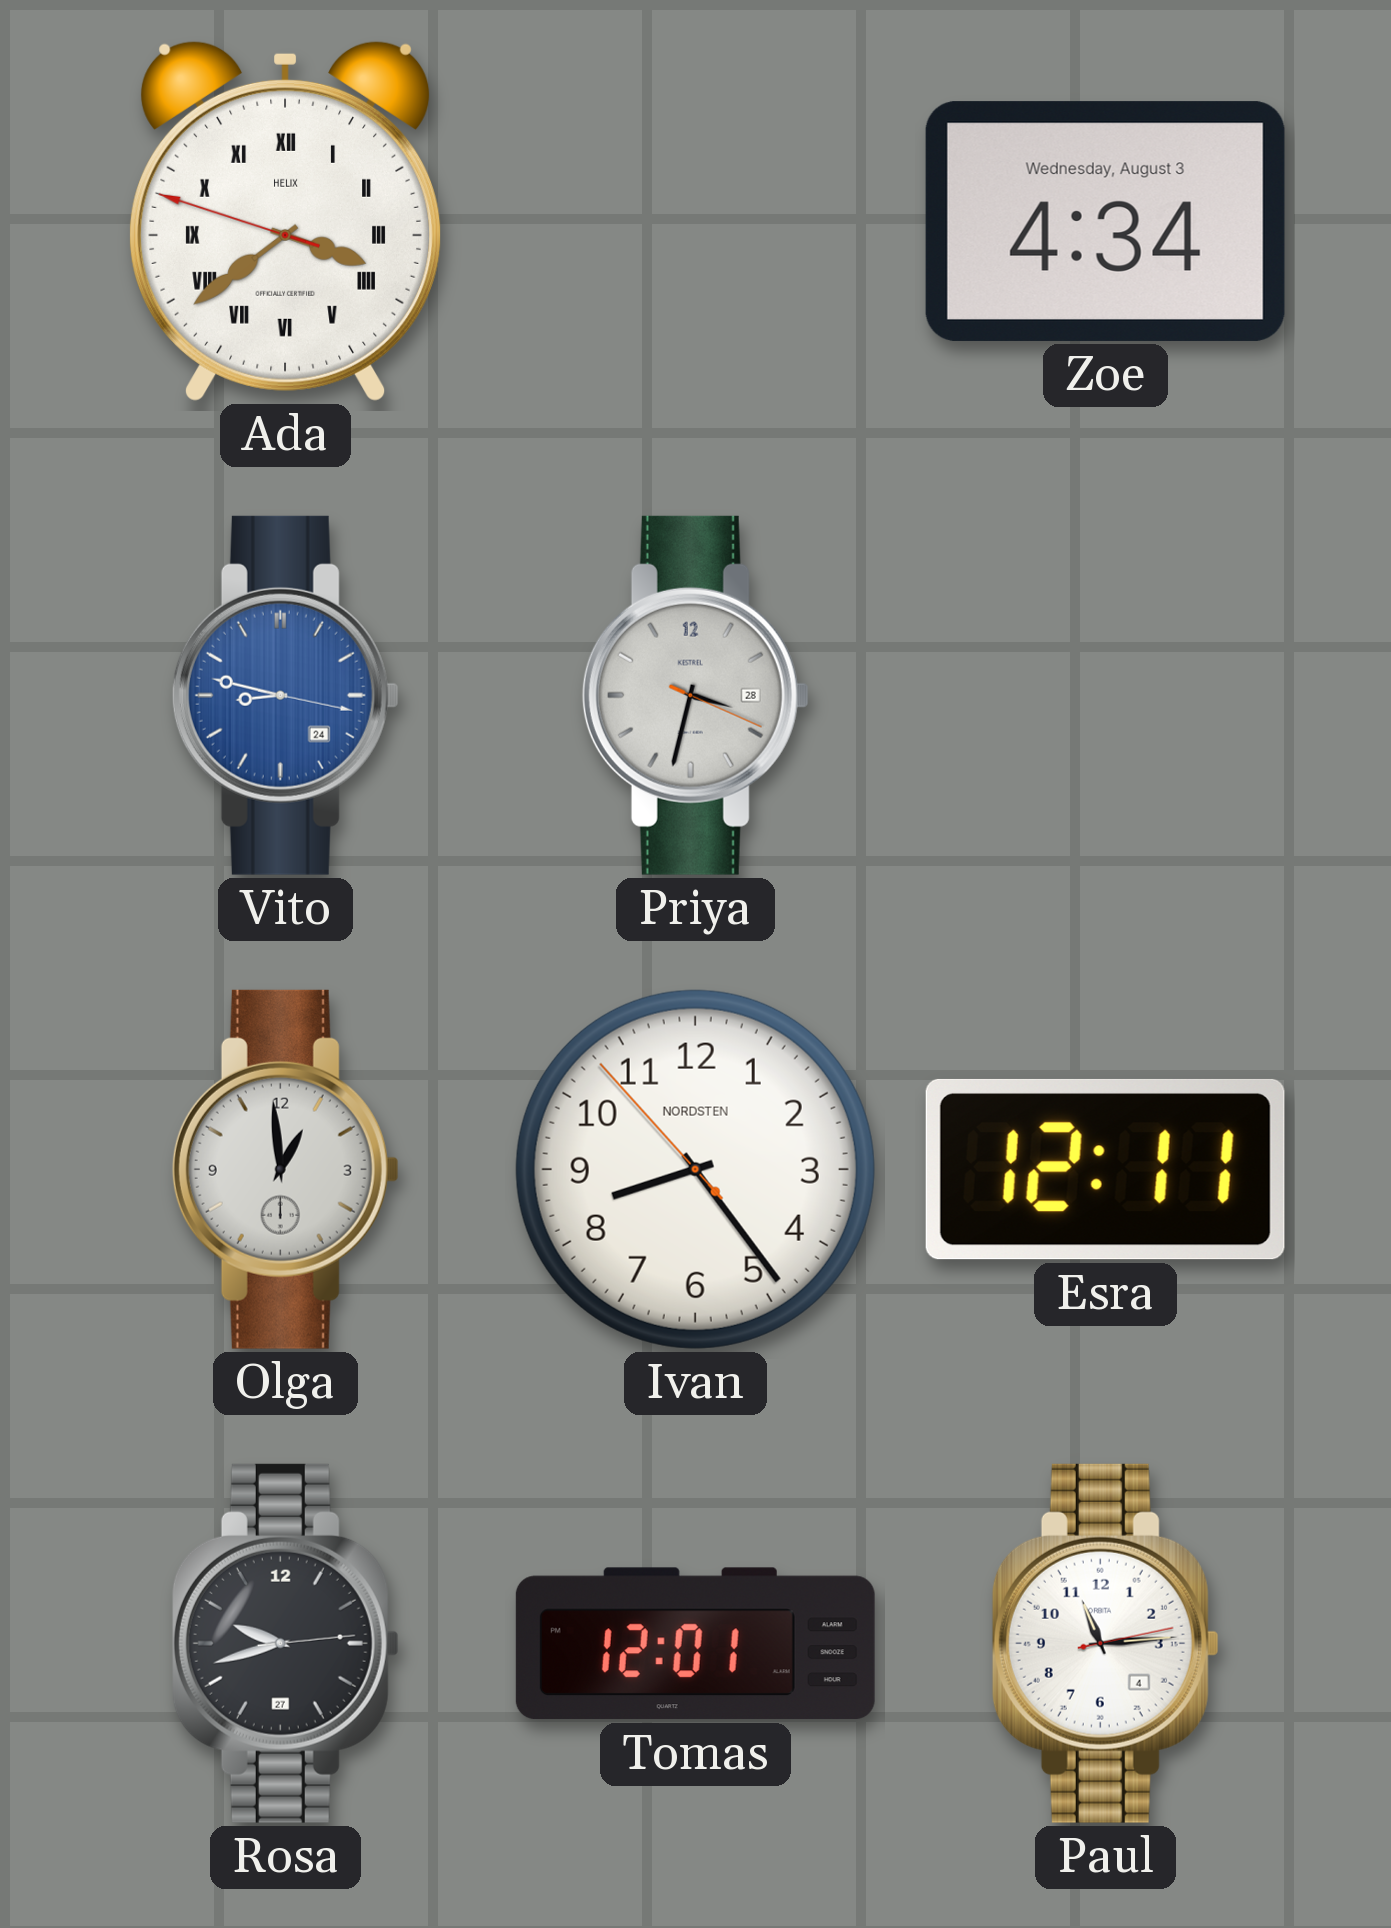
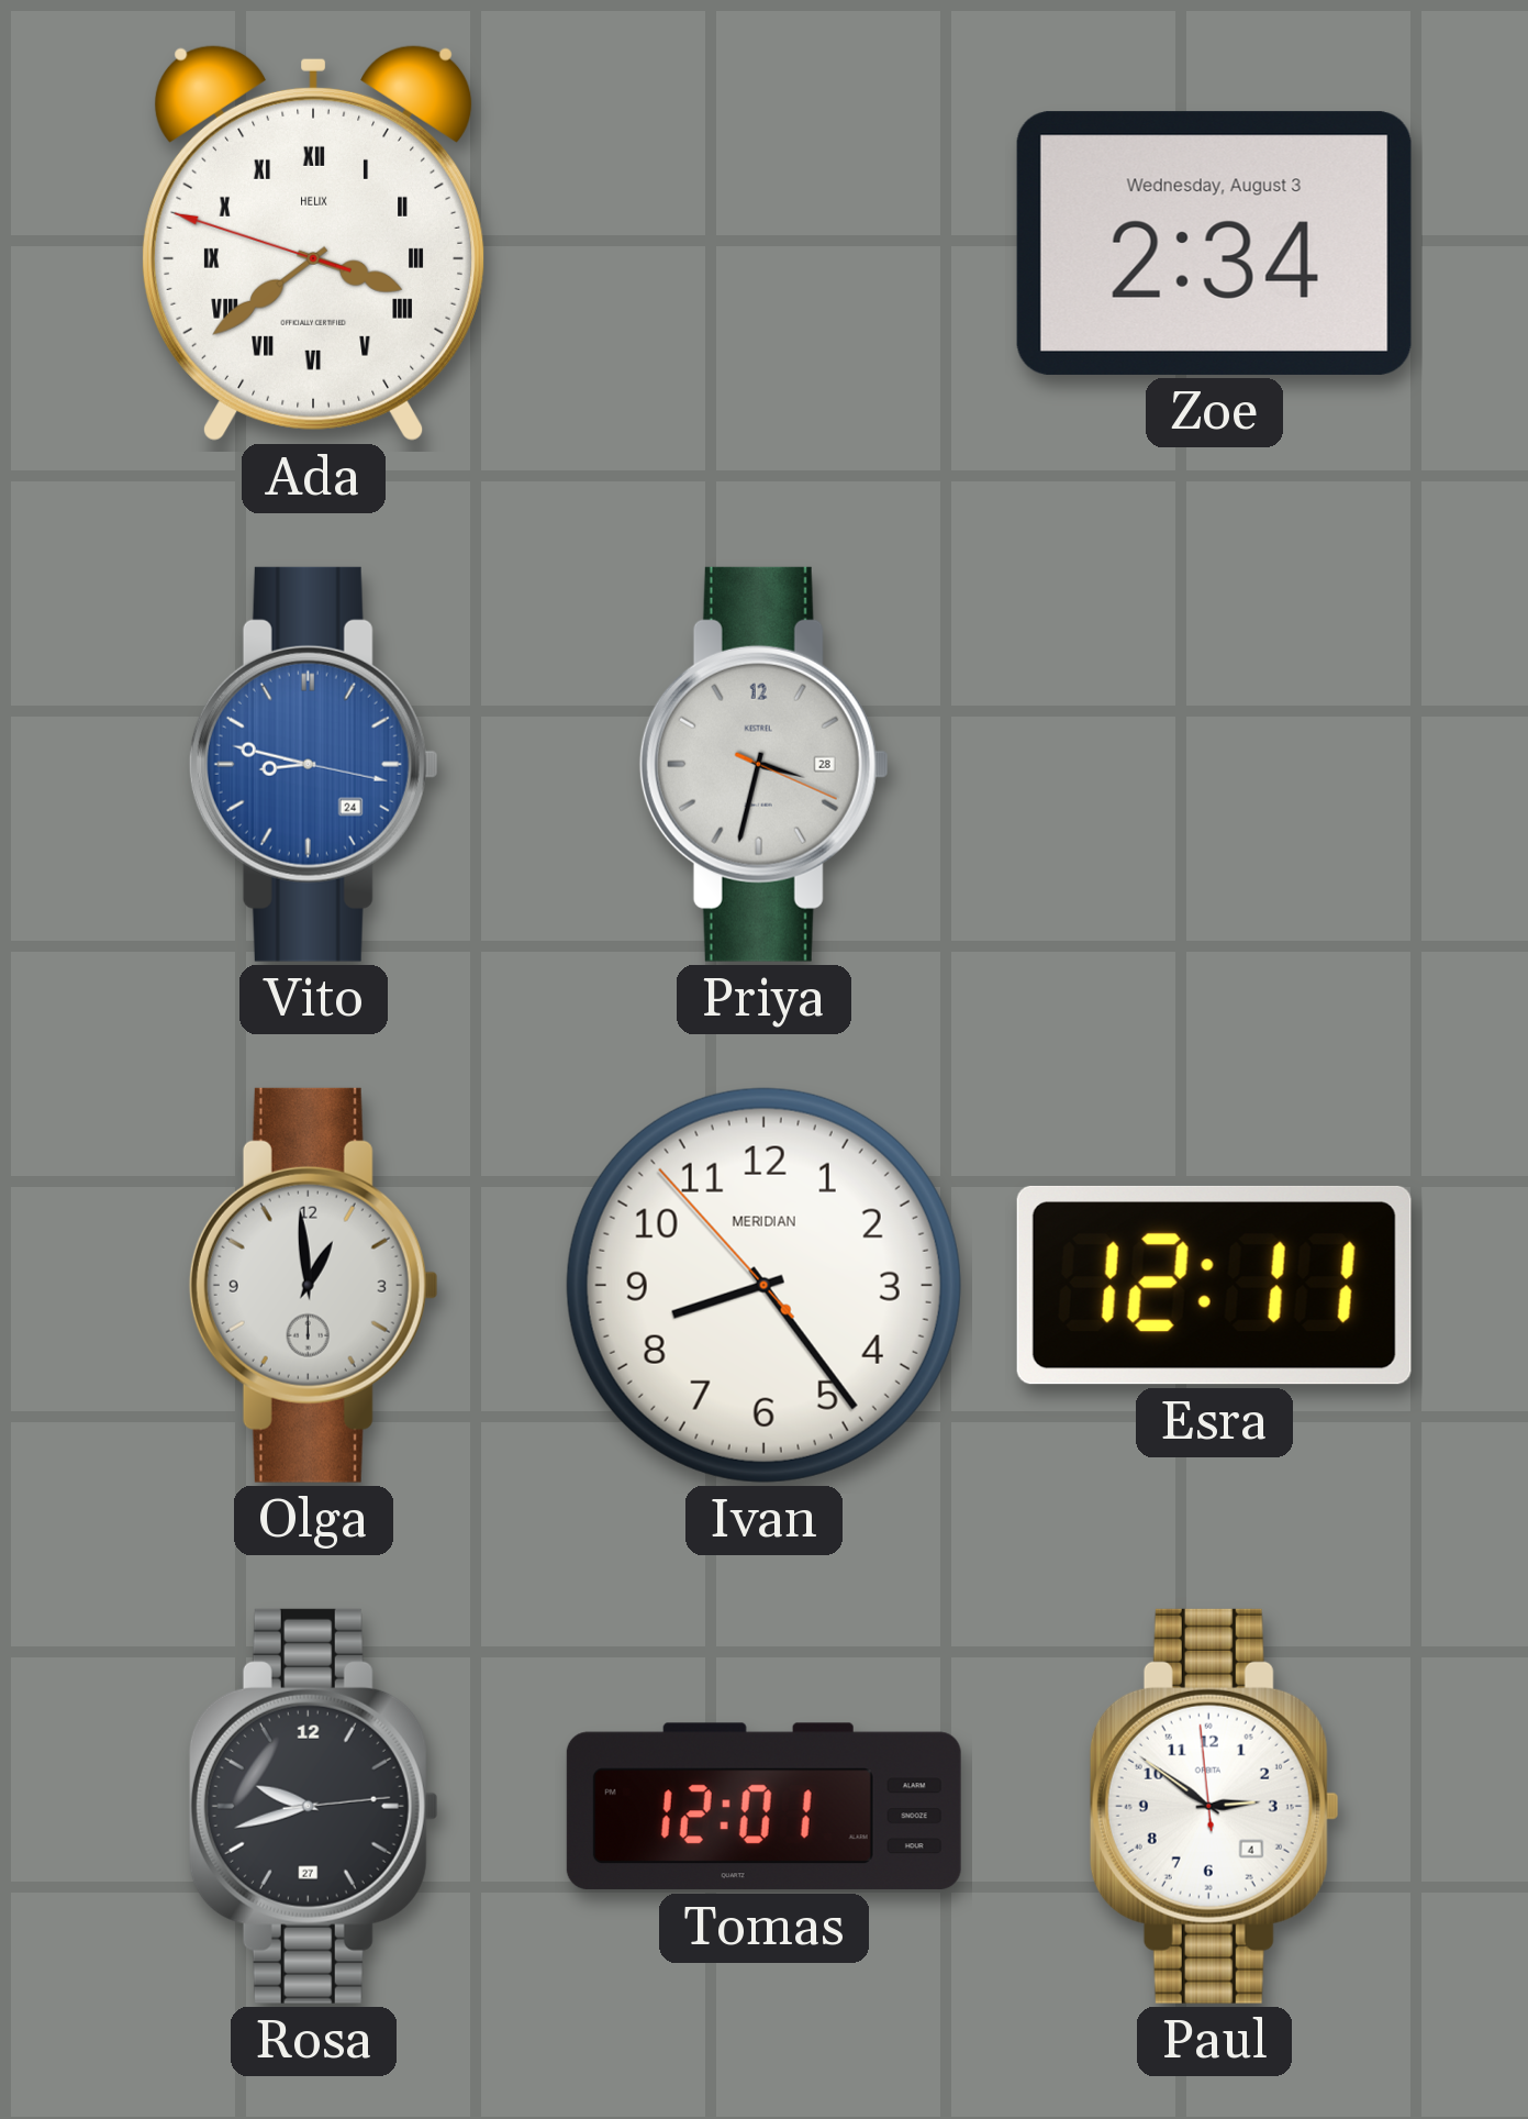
Zoe: 4:34 -> 2:34
Ivan brand: NORDSTEN -> MERIDIAN
Paul: 11:14 -> 2:50
